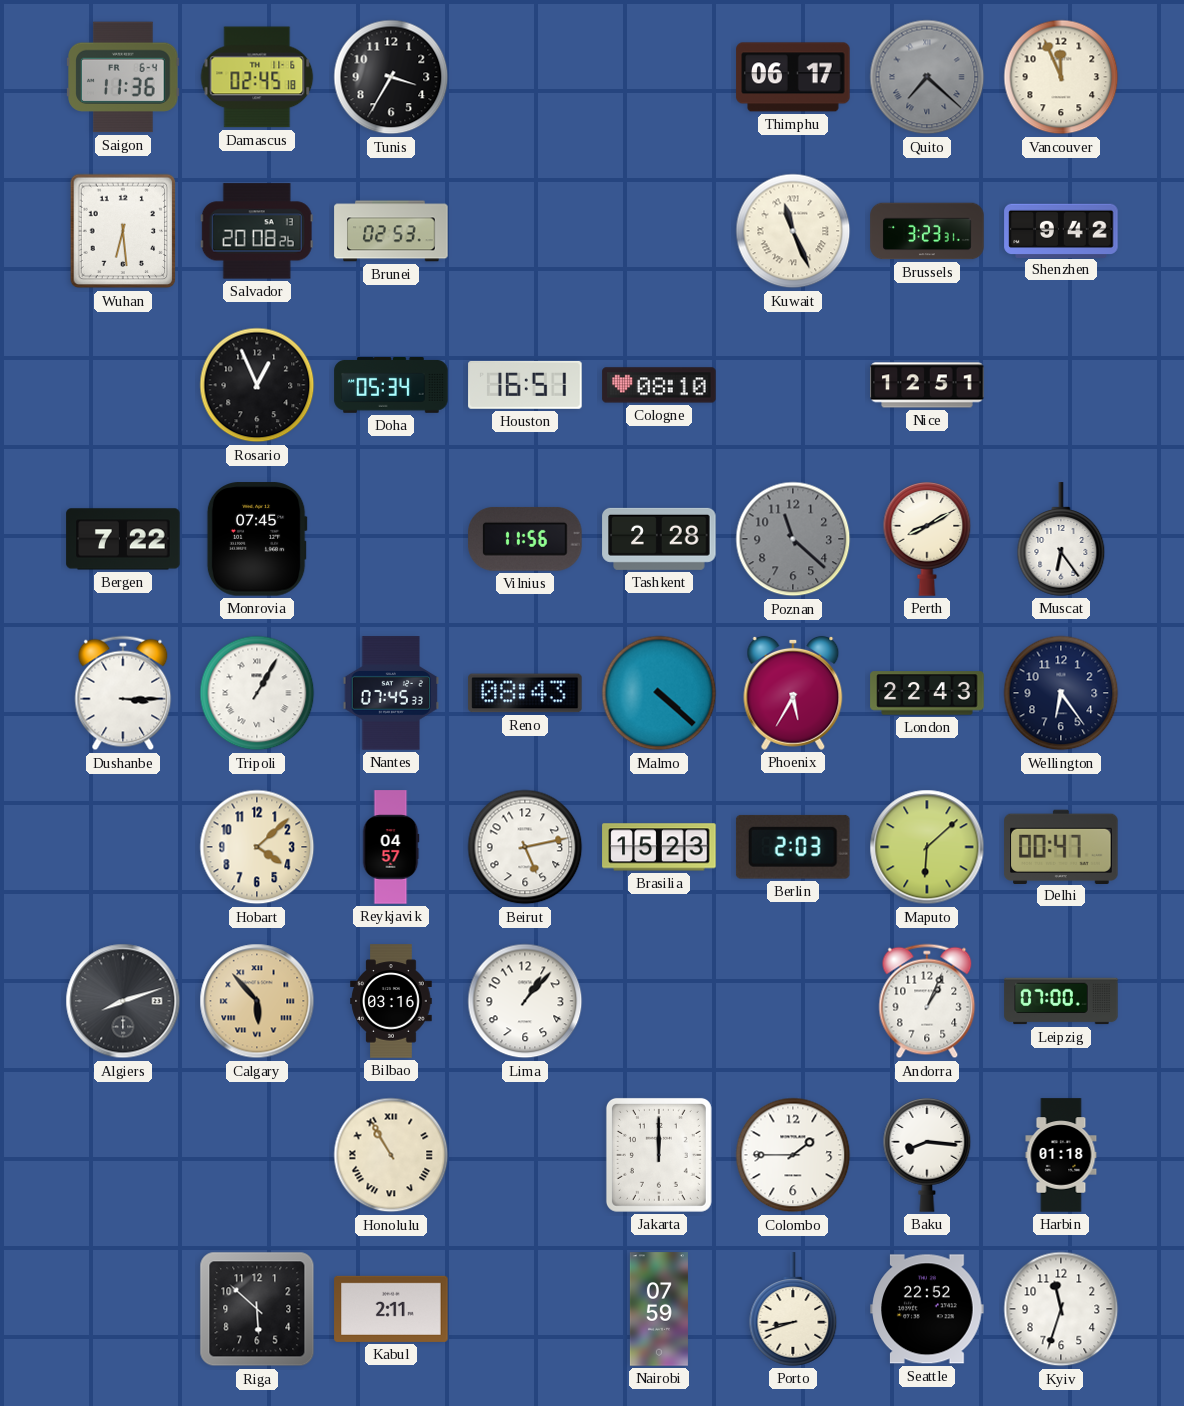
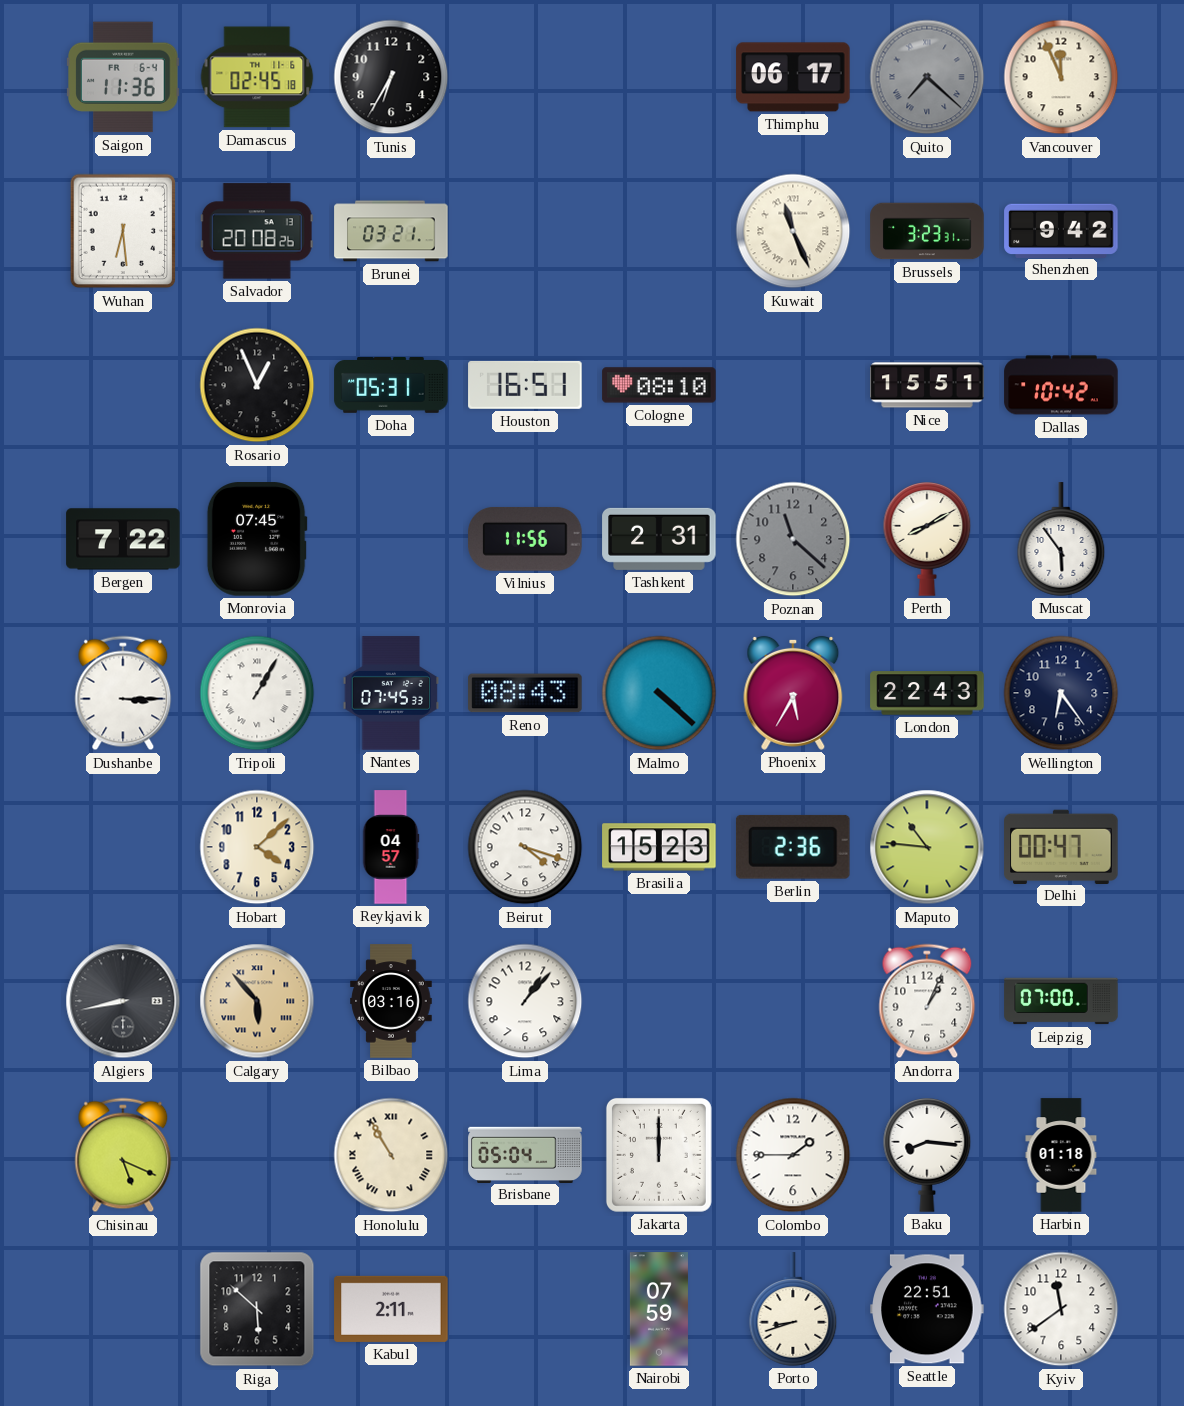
Tunis: 3:35 -> 6:35
Brunei: 02:53 -> 03:21
Doha: 05:34 -> 05:31
Nice: 12:51 -> 15:51
Dallas: none -> 10:42
Tashkent: 2:28 -> 2:31
Muscat: 6:24 -> 5:54
Beirut: 5:13 -> 4:18
Berlin: 2:03 -> 2:36
Maputo: 6:08 -> 10:46
Algiers: 8:12 -> 8:43
Chisinau: none -> 5:19
Brisbane: none -> 05:04
Seattle: 22:52 -> 22:51
Kyiv: 11:33 -> 11:39
